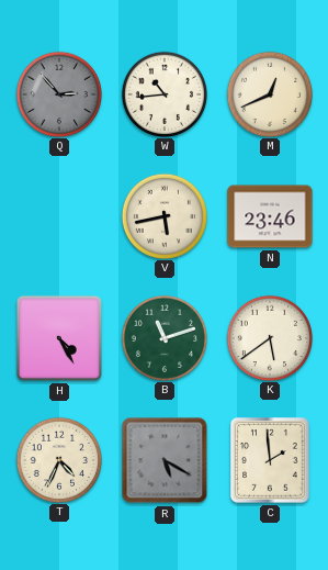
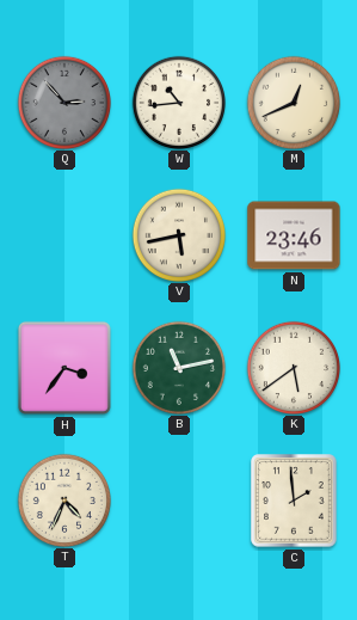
H: 4:25 -> 3:36
B: 11:12 -> 11:13
R: 5:20 -> none
